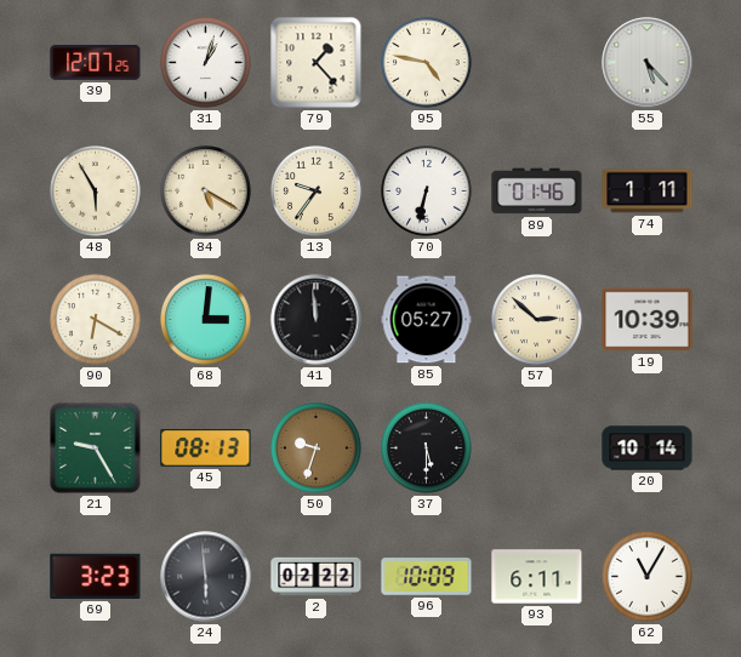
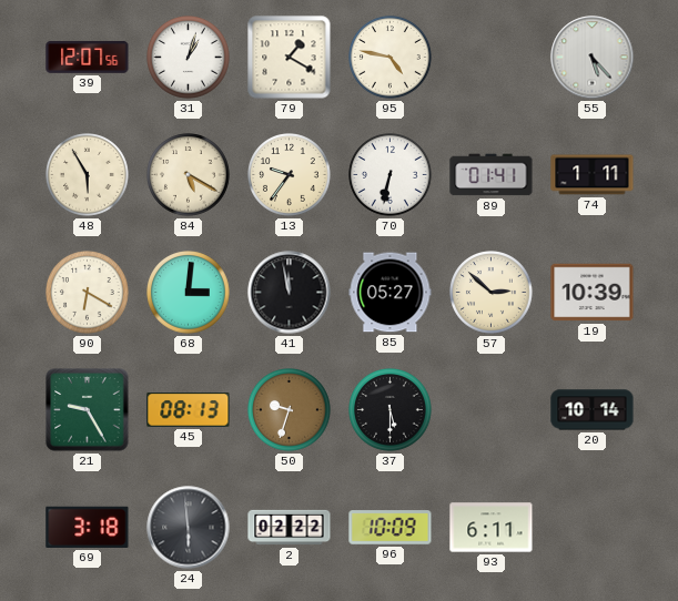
39: 12:07:25 -> 12:07:56
79: 1:23 -> 1:20
89: 01:46 -> 01:41
41: 11:59 -> 11:58
69: 3:23 -> 3:18
62: 11:05 -> none
